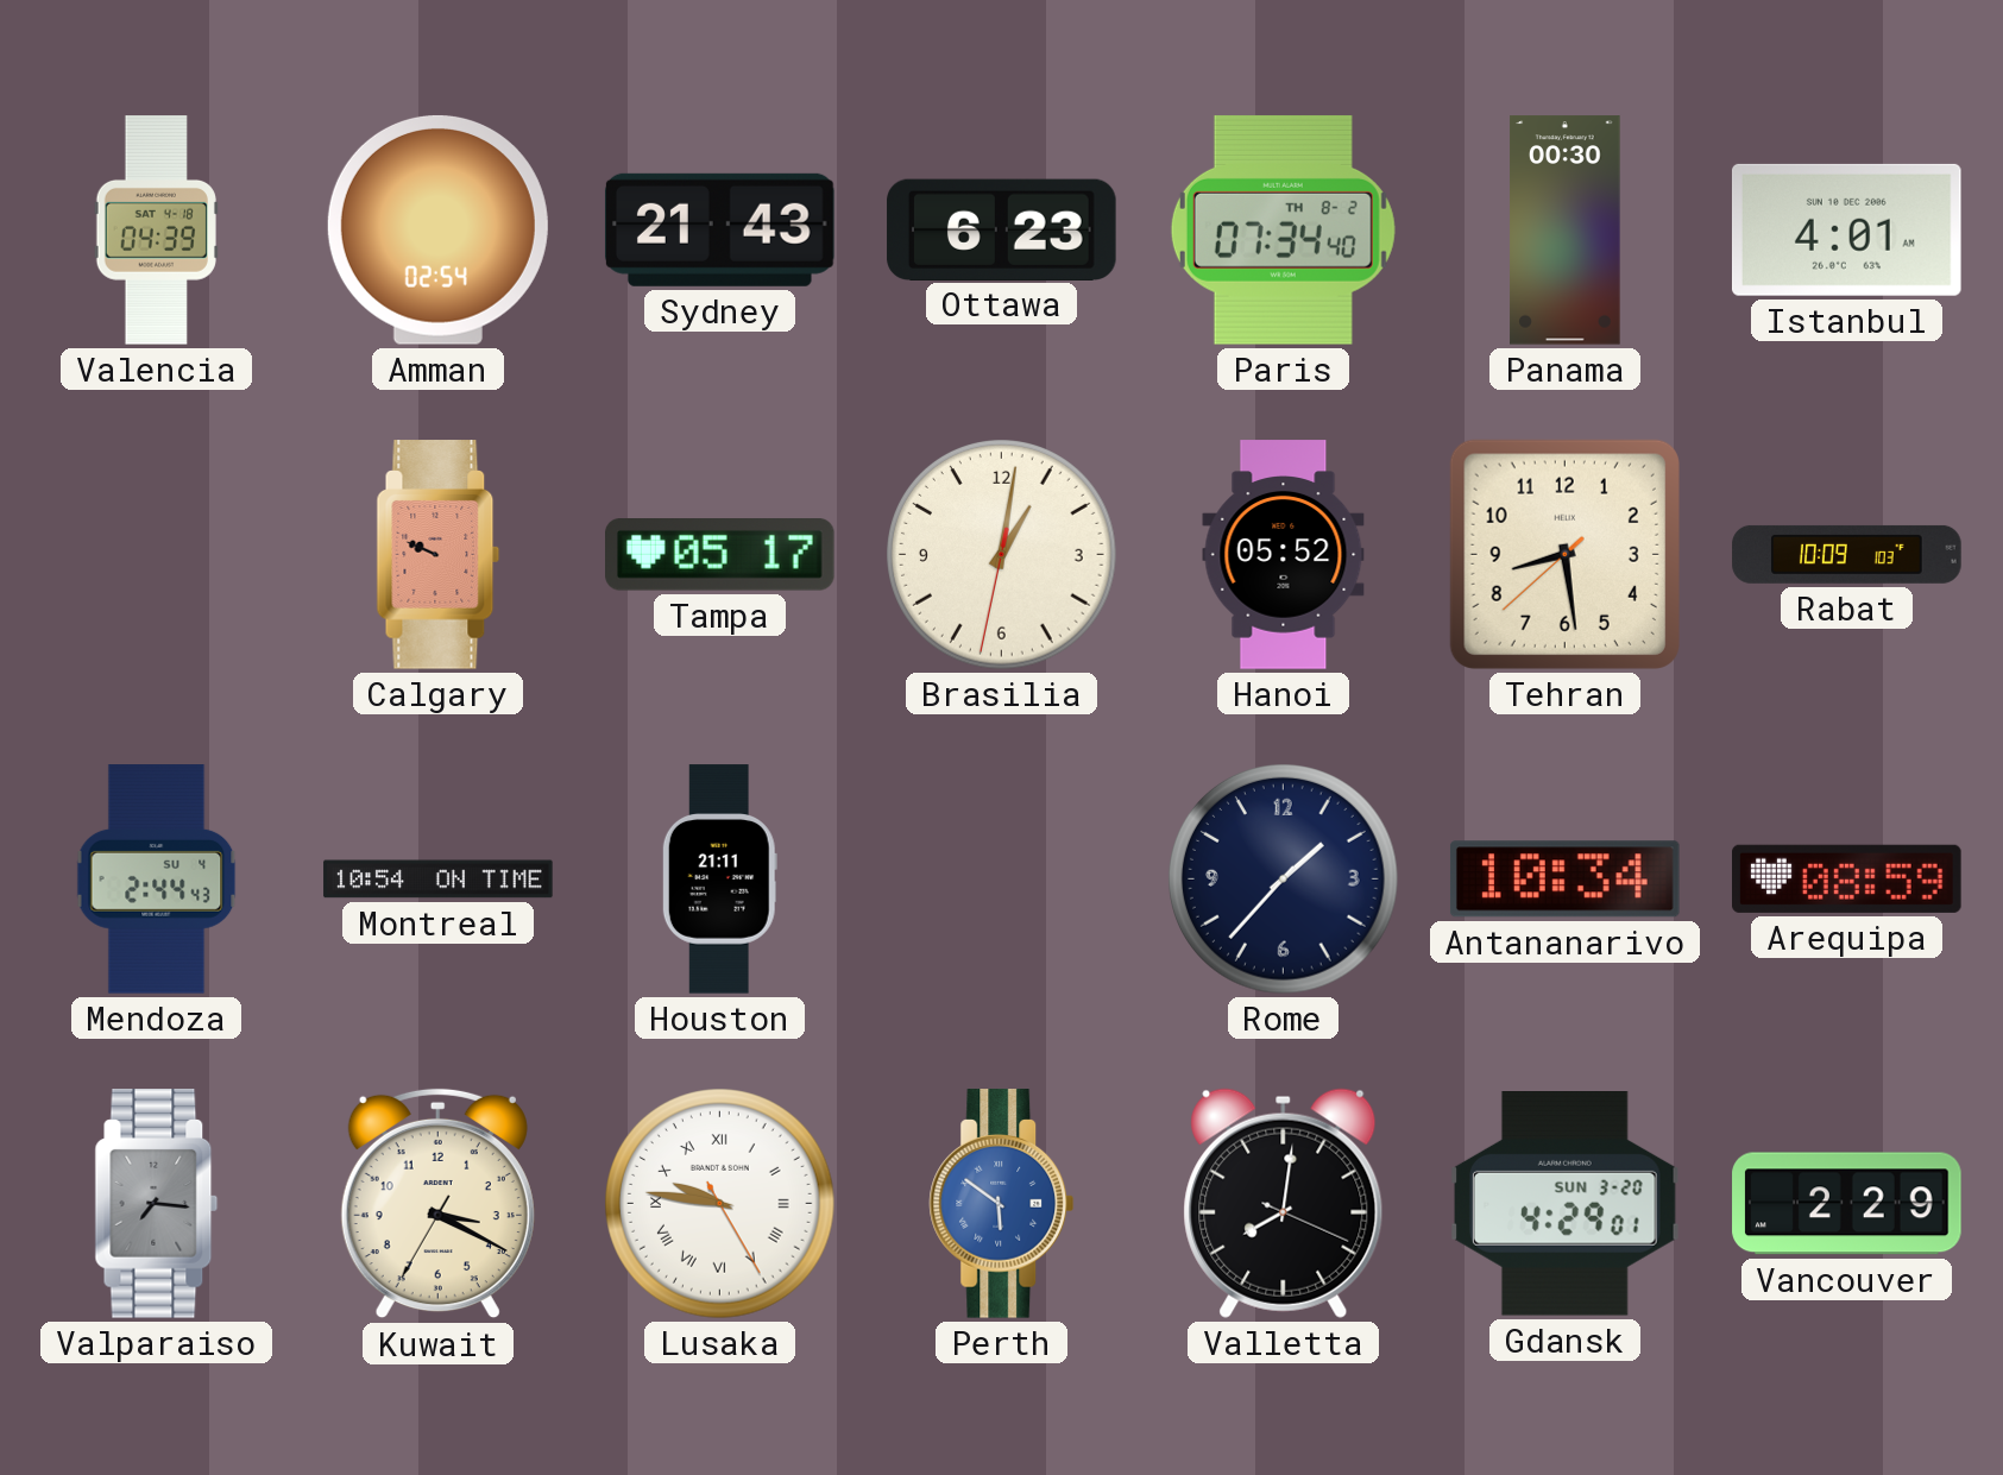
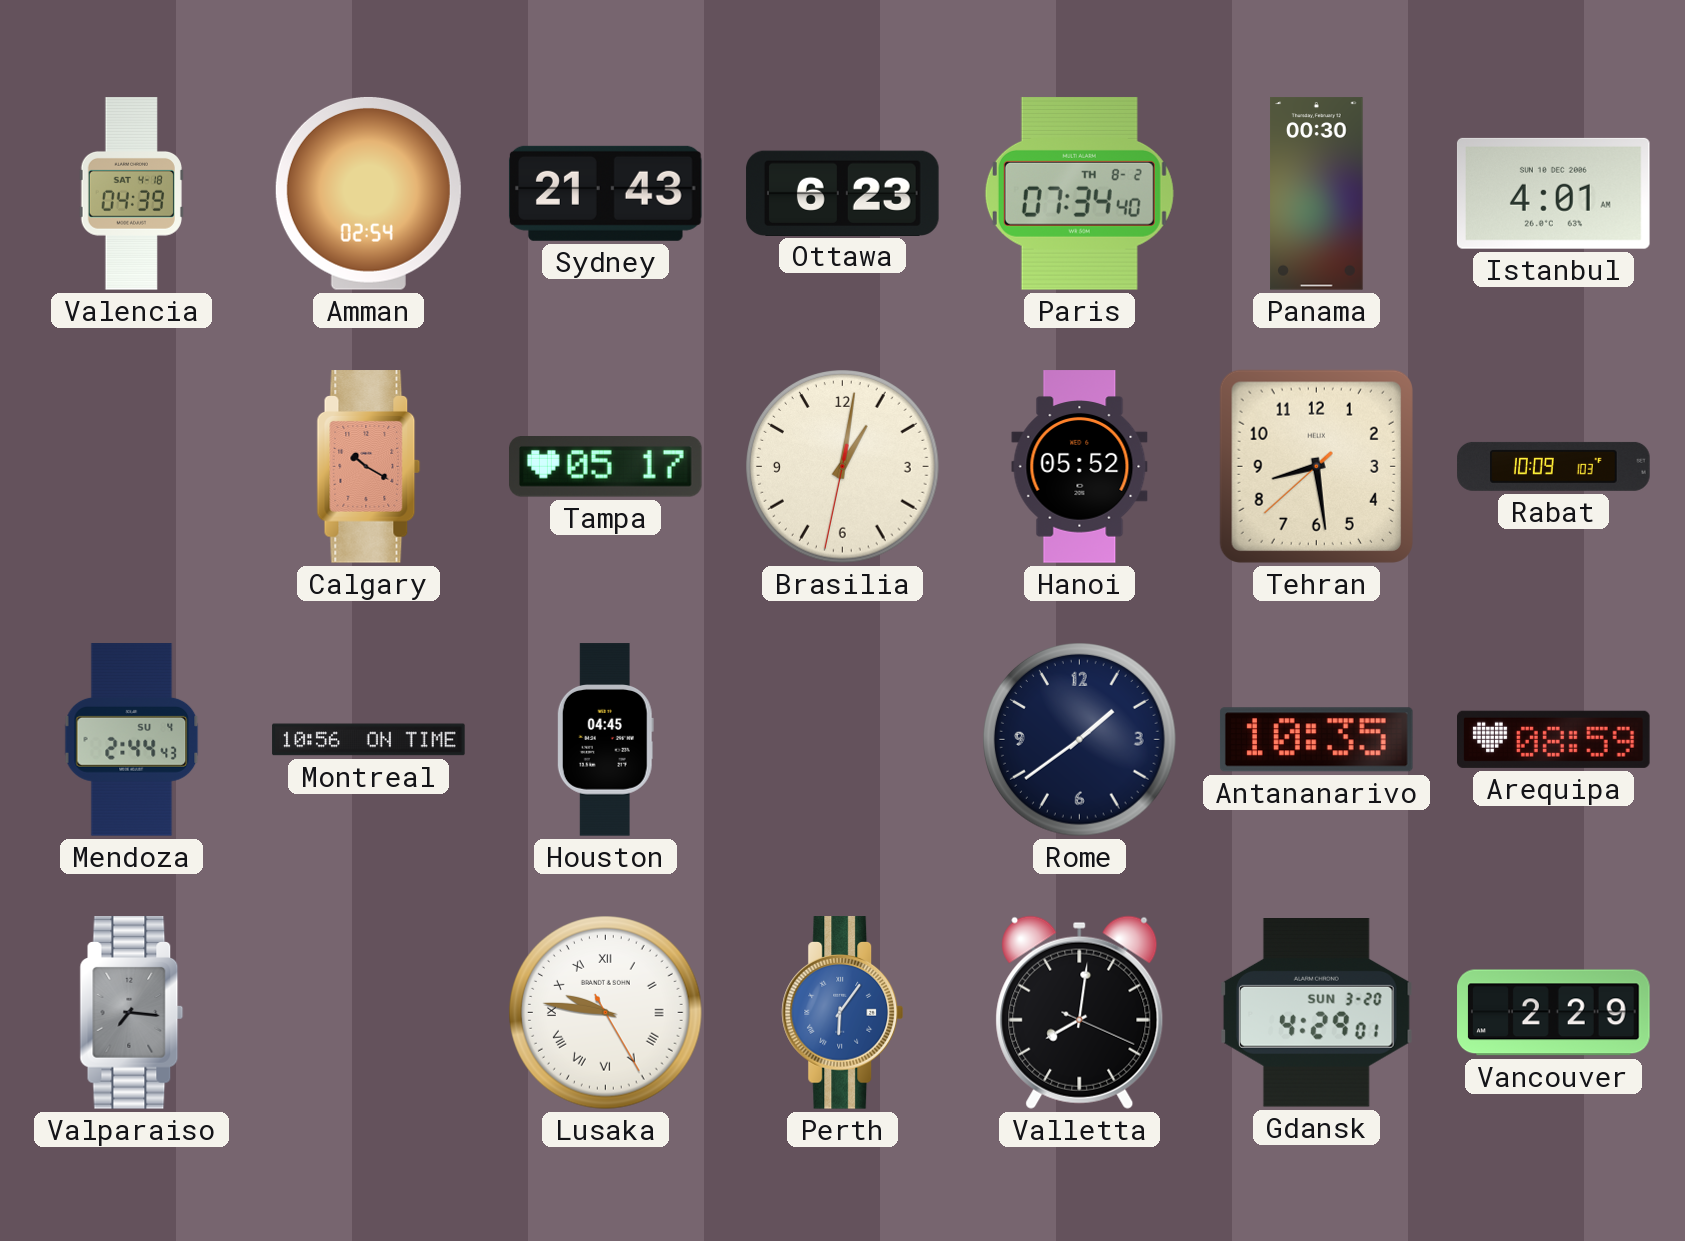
Calgary: 9:49 -> 10:20
Montreal: 10:54 -> 10:56
Houston: 21:11 -> 04:45
Rome: 1:37 -> 1:39
Antananarivo: 10:34 -> 10:35
Kuwait: 3:19 -> none
Perth: 5:51 -> 6:06
